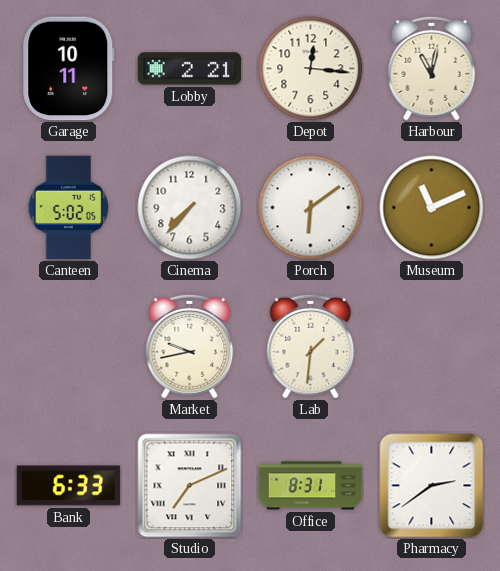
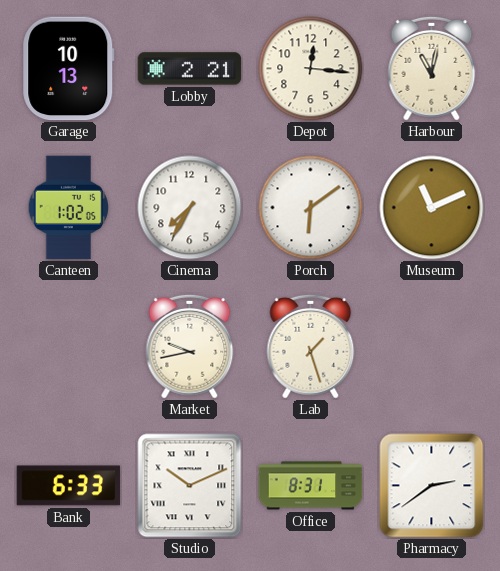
Garage: 10:11 -> 10:13
Canteen: 5:02 -> 1:02
Cinema: 7:37 -> 7:35
Lab: 1:31 -> 1:27
Studio: 7:11 -> 10:11
